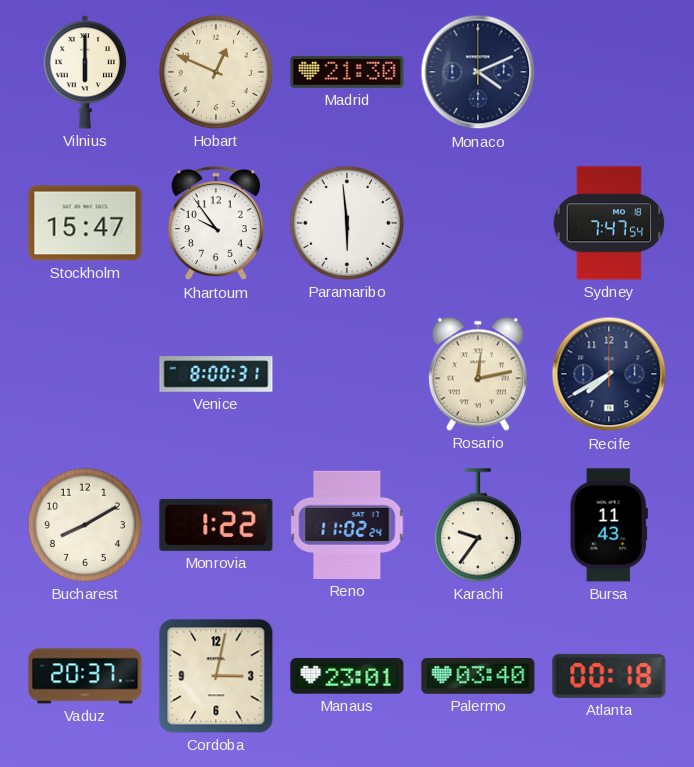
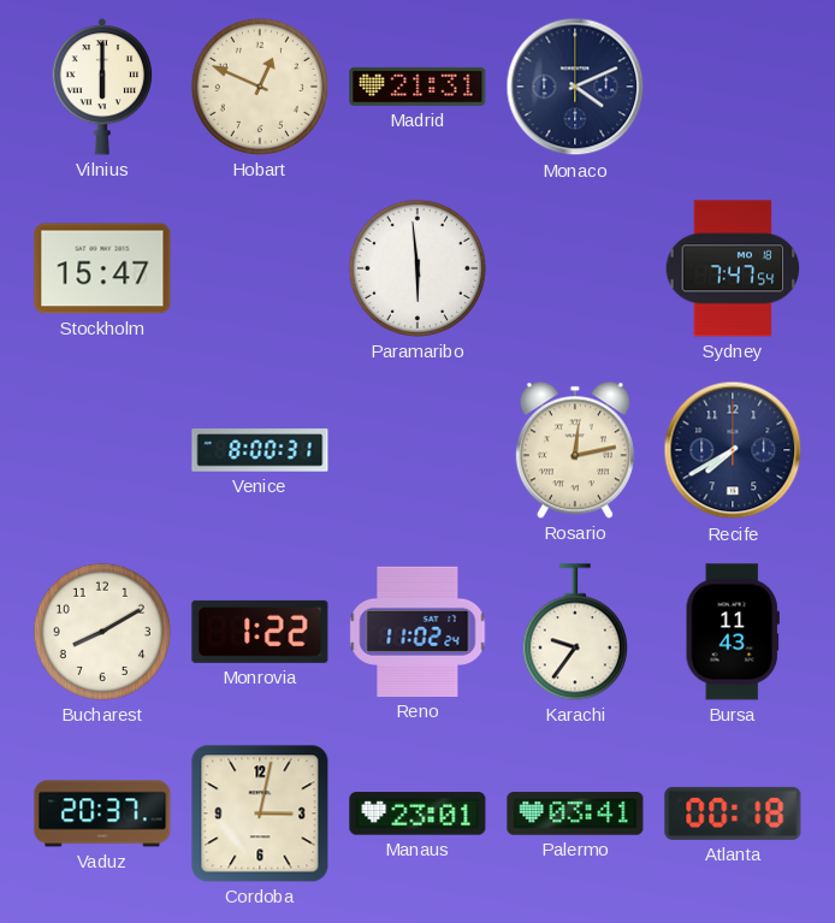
Madrid: 21:30 -> 21:31
Khartoum: 9:54 -> none
Palermo: 03:40 -> 03:41
